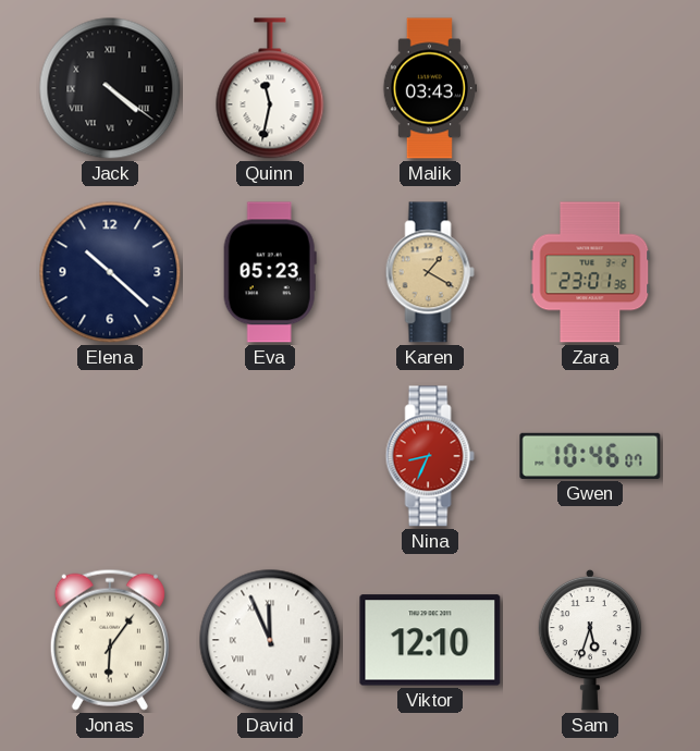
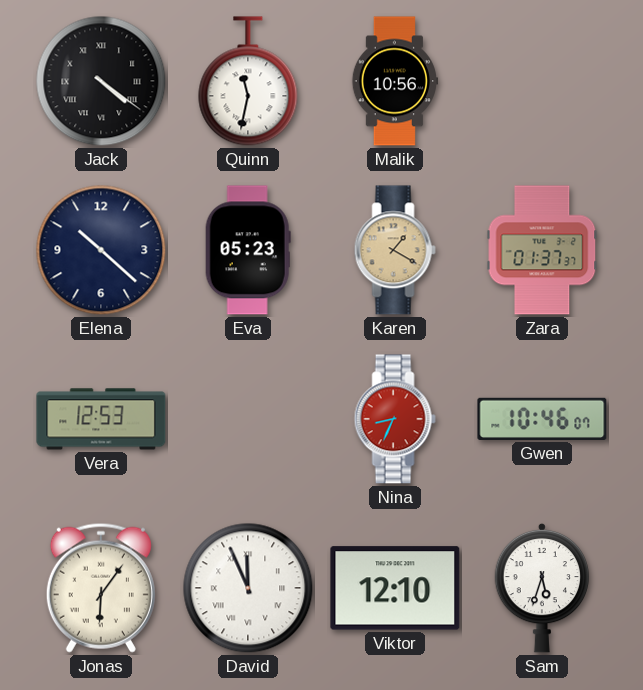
Malik: 03:43 -> 10:56
Zara: 23:01 -> 01:37
Vera: none -> 12:53
